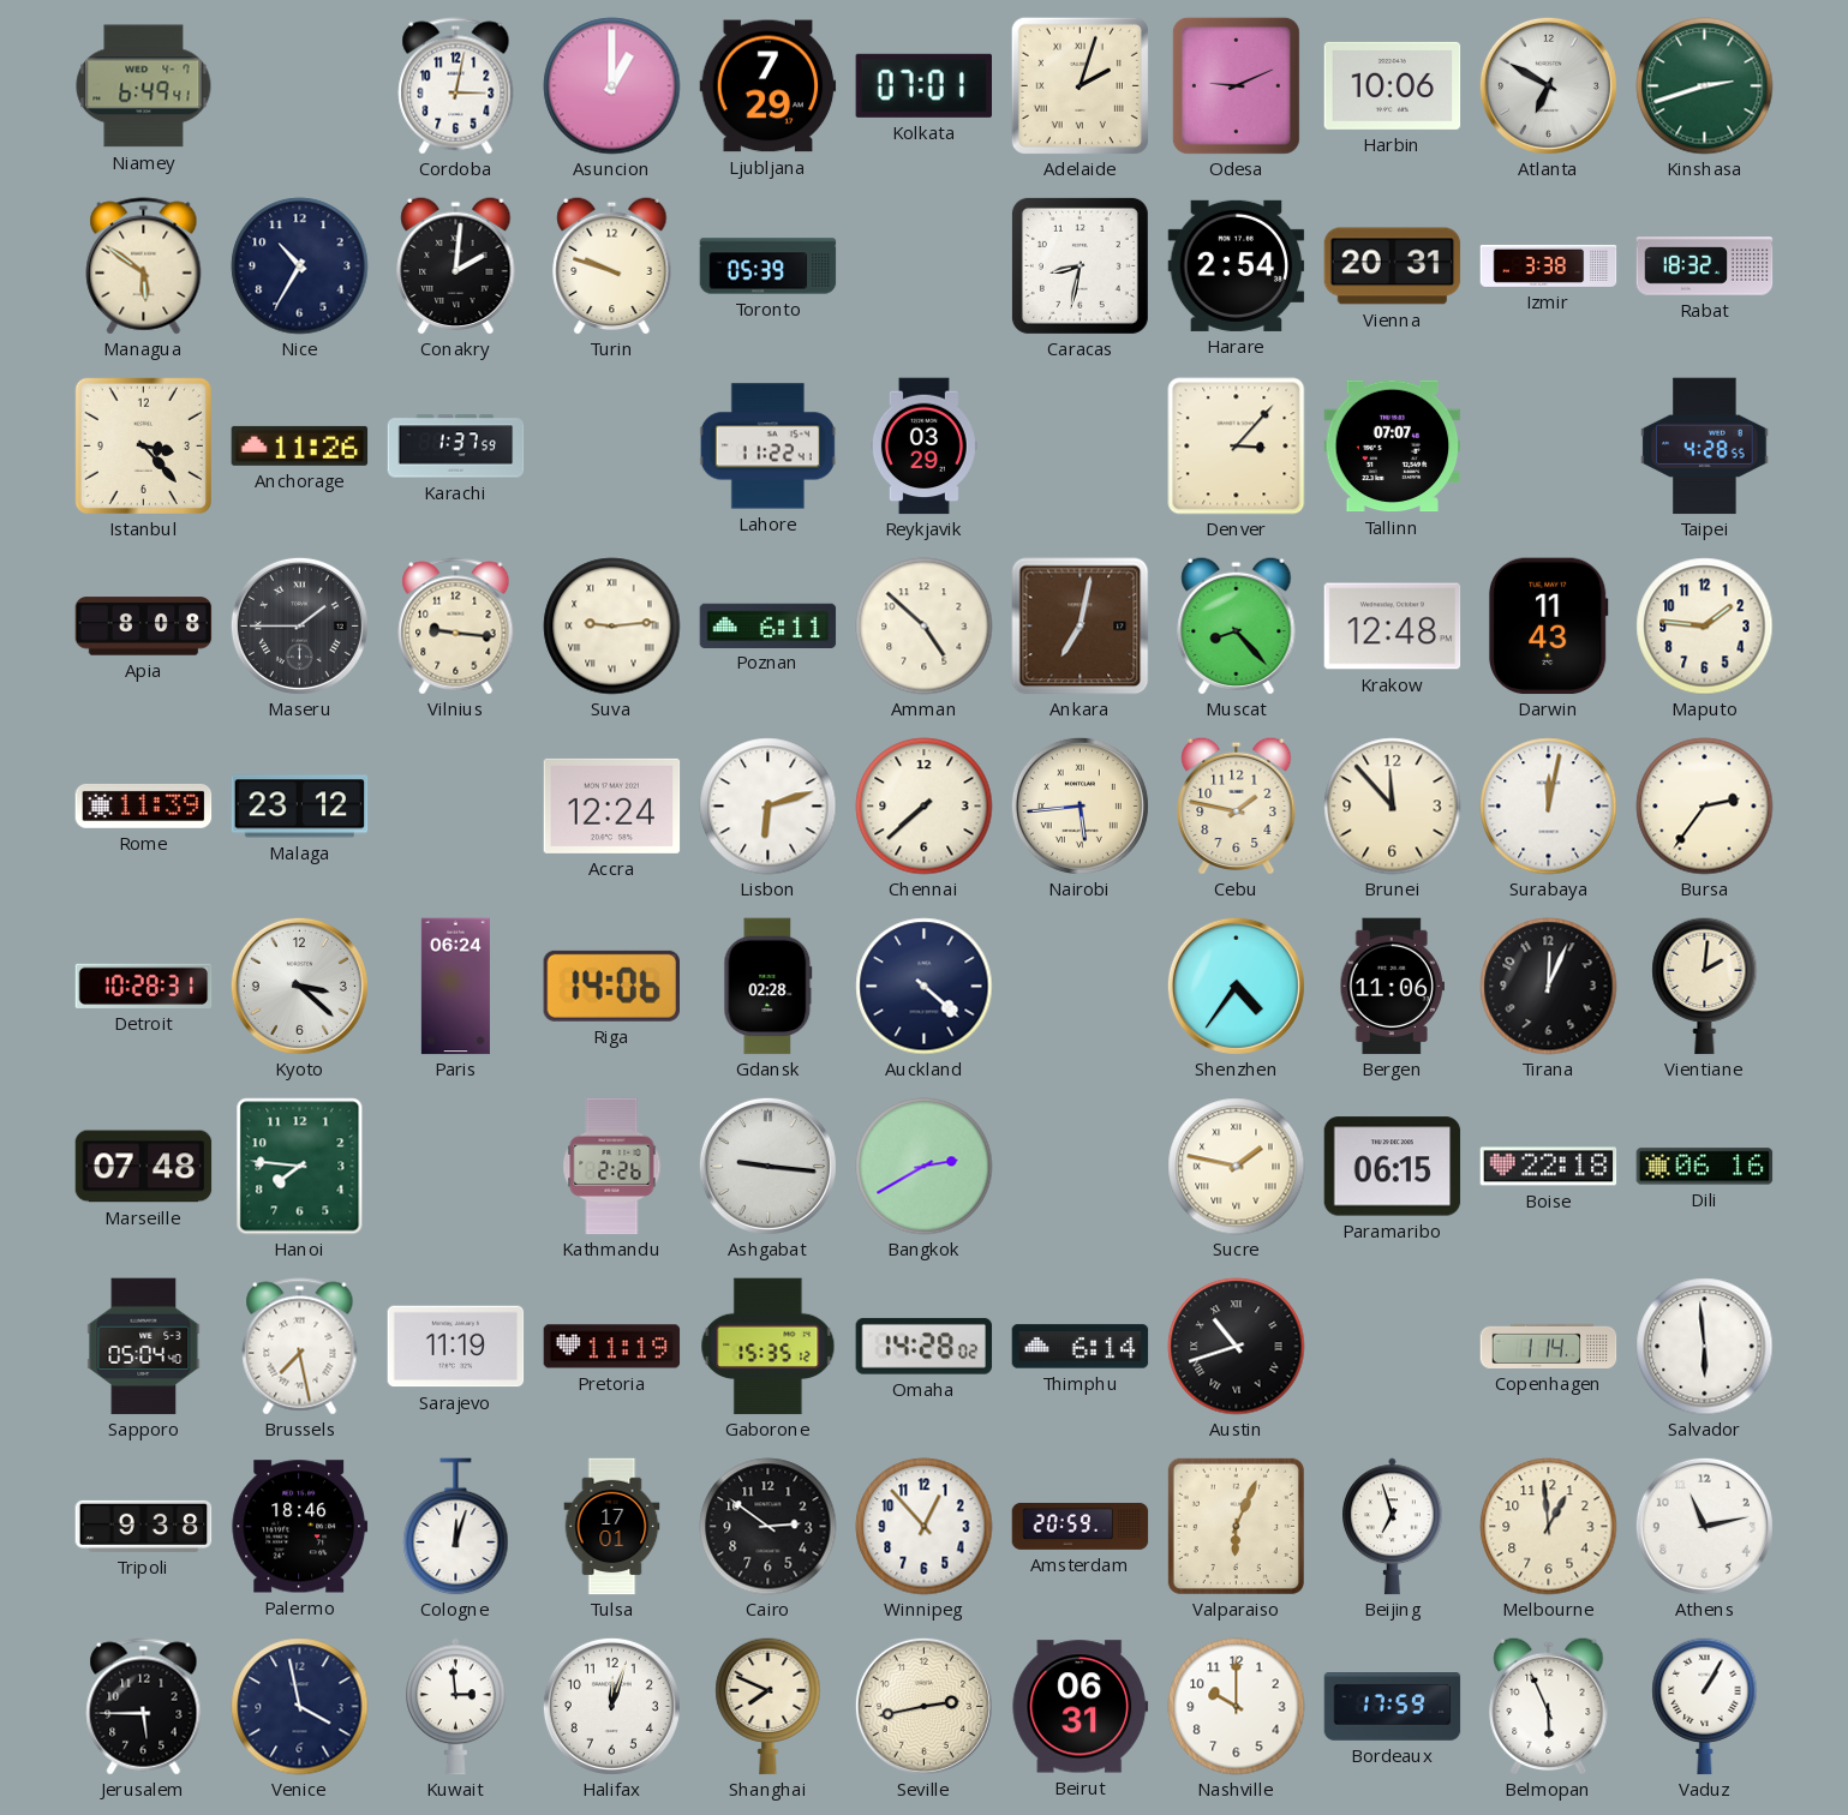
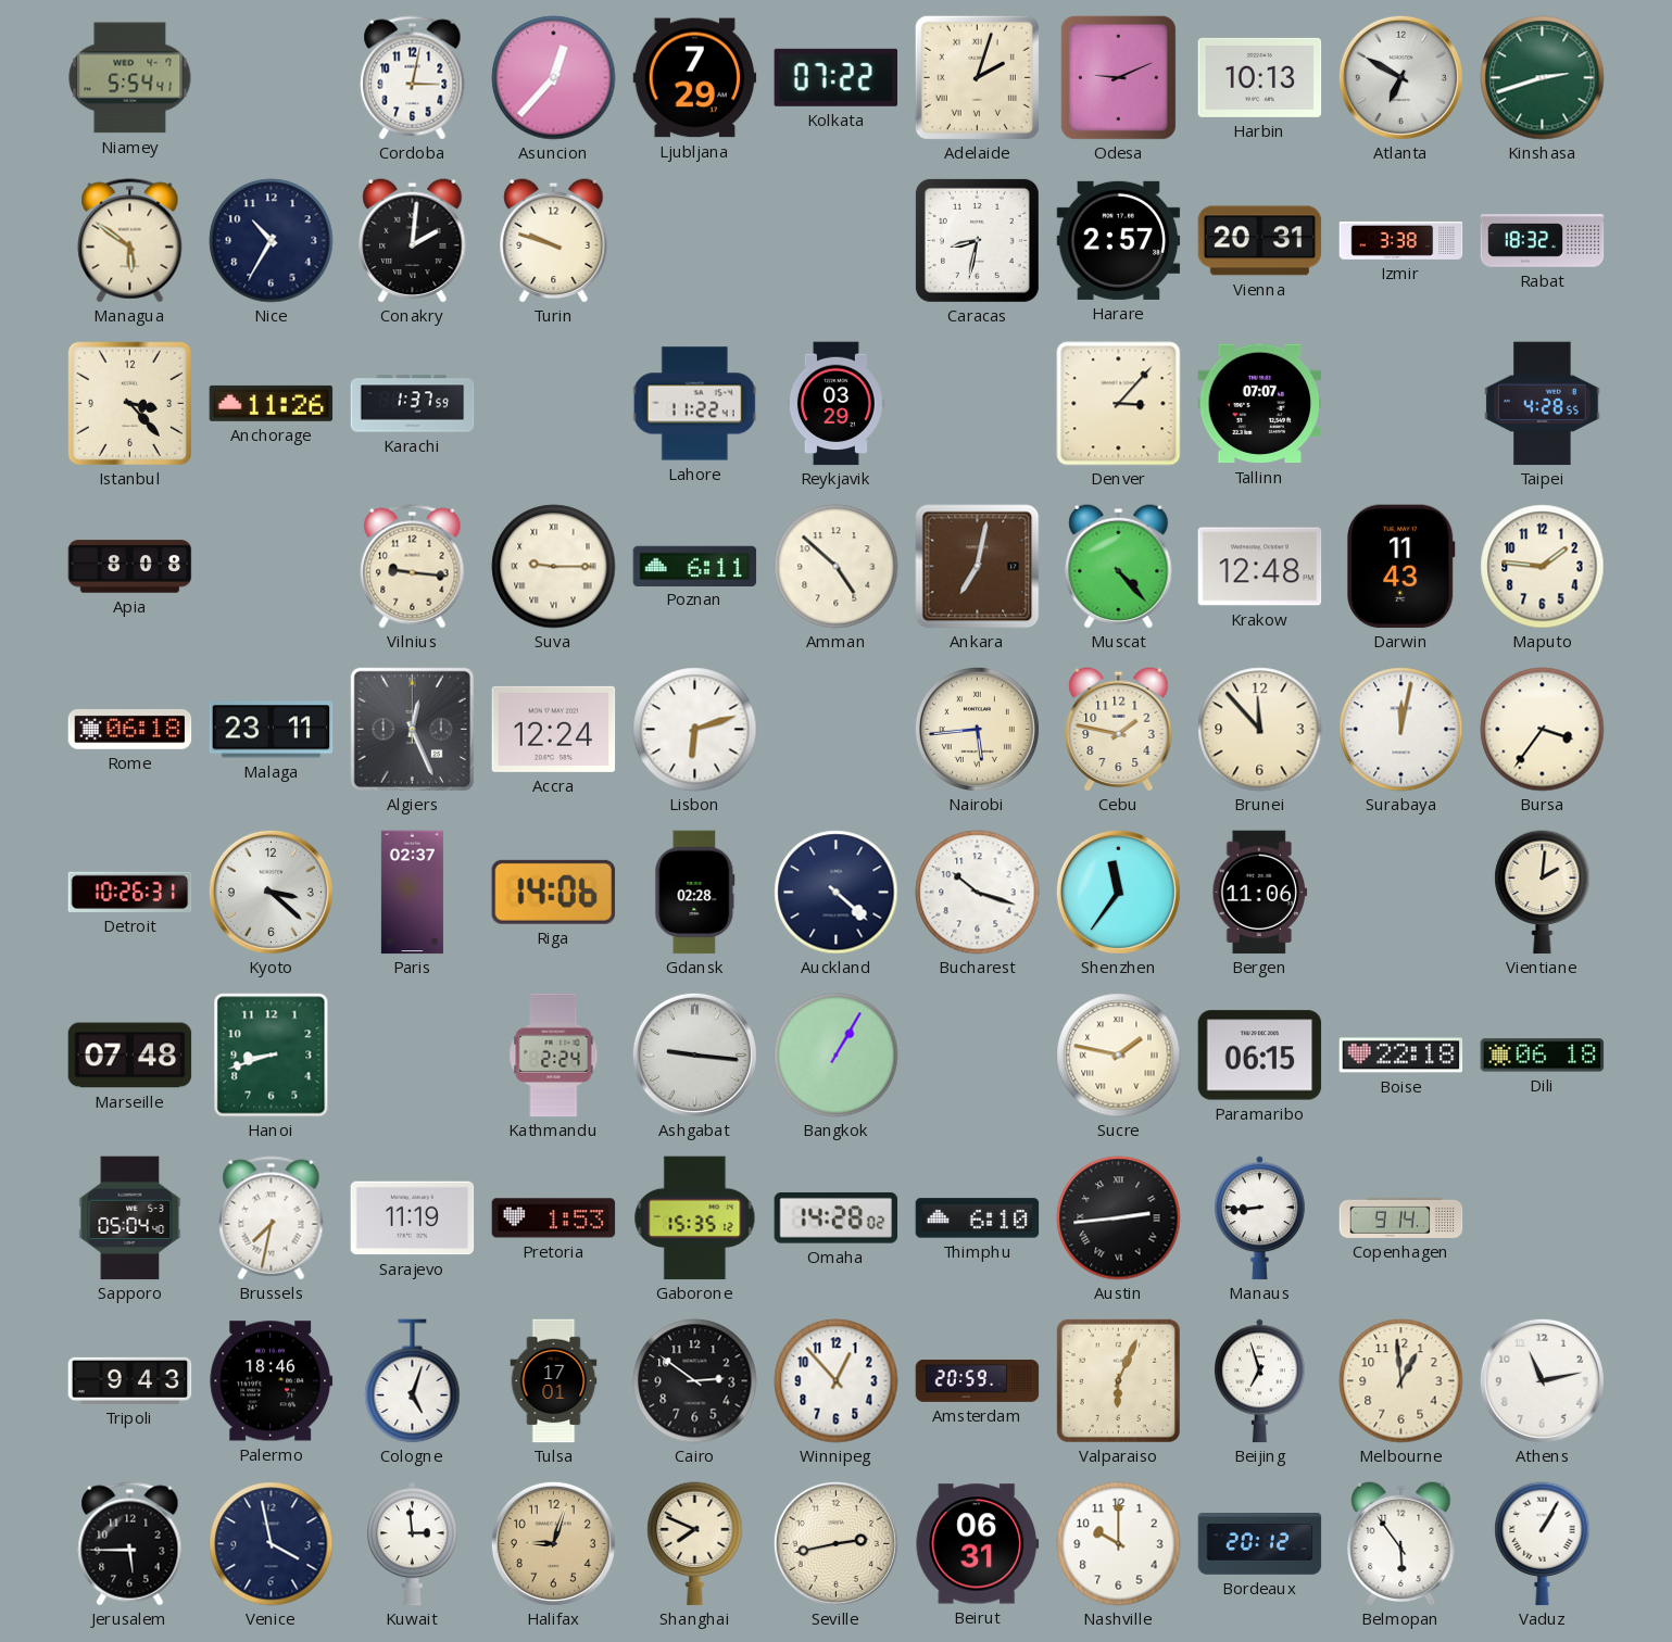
Niamey: 6:49 -> 5:54
Asuncion: 1:00 -> 12:37
Kolkata: 07:01 -> 07:22
Harbin: 10:06 -> 10:13
Toronto: 05:39 -> none
Harare: 2:54 -> 2:57
Maseru: 1:45 -> none
Suva: 9:14 -> 9:15
Muscat: 8:23 -> 4:23
Rome: 11:39 -> 06:18
Malaga: 23:12 -> 23:11
Algiers: none -> 12:26
Chennai: 7:38 -> none
Bursa: 2:36 -> 3:36
Detroit: 10:28 -> 10:26
Paris: 06:24 -> 02:37
Bucharest: none -> 10:18
Shenzhen: 4:36 -> 11:36
Tirana: 12:04 -> none
Hanoi: 7:46 -> 8:42
Kathmandu: 2:26 -> 2:24
Bangkok: 2:40 -> 1:05
Dili: 06:16 -> 06:18
Brussels: 7:28 -> 7:32
Pretoria: 11:19 -> 1:53
Thimphu: 6:14 -> 6:10
Austin: 10:42 -> 2:44
Manaus: none -> 8:44
Copenhagen: 1:14 -> 9:14
Salvador: 5:59 -> none
Tripoli: 9:38 -> 9:43
Cologne: 12:03 -> 5:03
Halifax: 12:03 -> 9:03
Halifax dial: white -> champagne
Bordeaux: 17:59 -> 20:12
Belmopan: 5:56 -> 5:54
